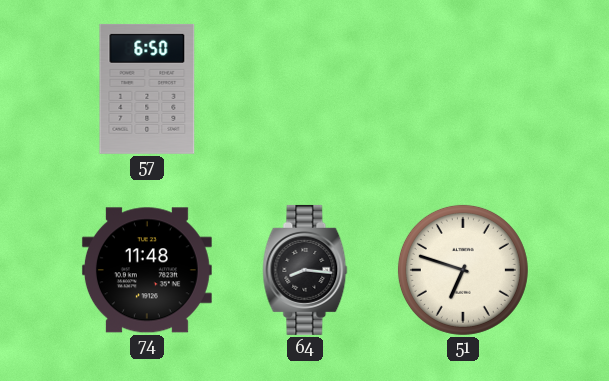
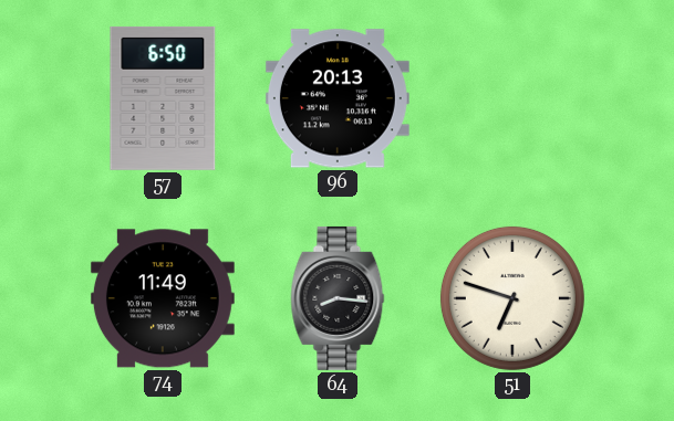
96: none -> 20:13
74: 11:48 -> 11:49
